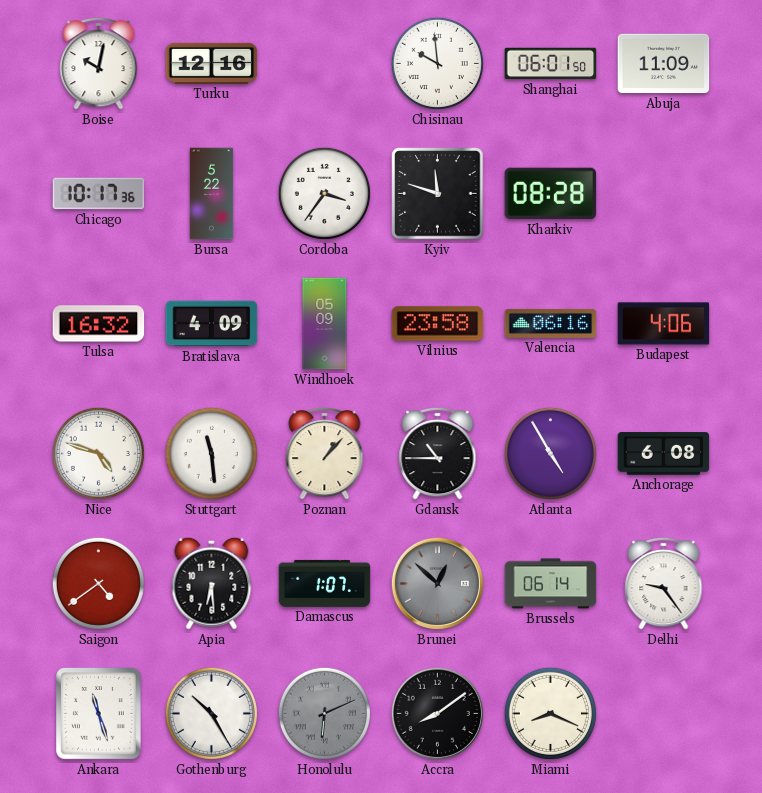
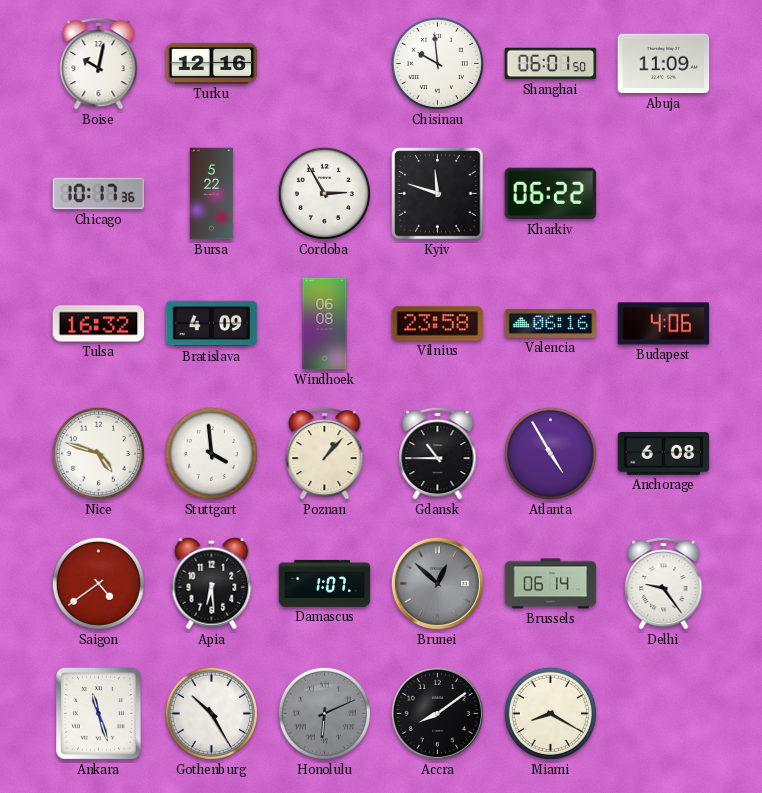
Cordoba: 3:36 -> 2:55
Kharkiv: 08:28 -> 06:22
Windhoek: 05:09 -> 06:08
Stuttgart: 11:29 -> 3:59
Miami: 8:19 -> 8:20
